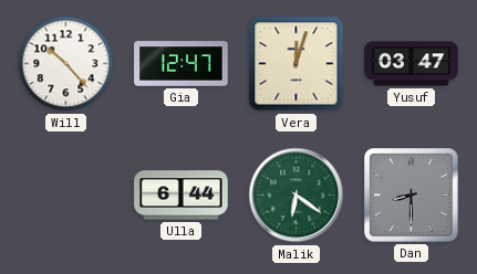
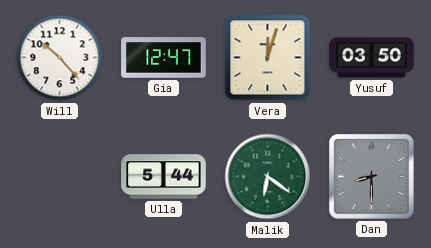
Yusuf: 03:47 -> 03:50
Ulla: 6:44 -> 5:44
